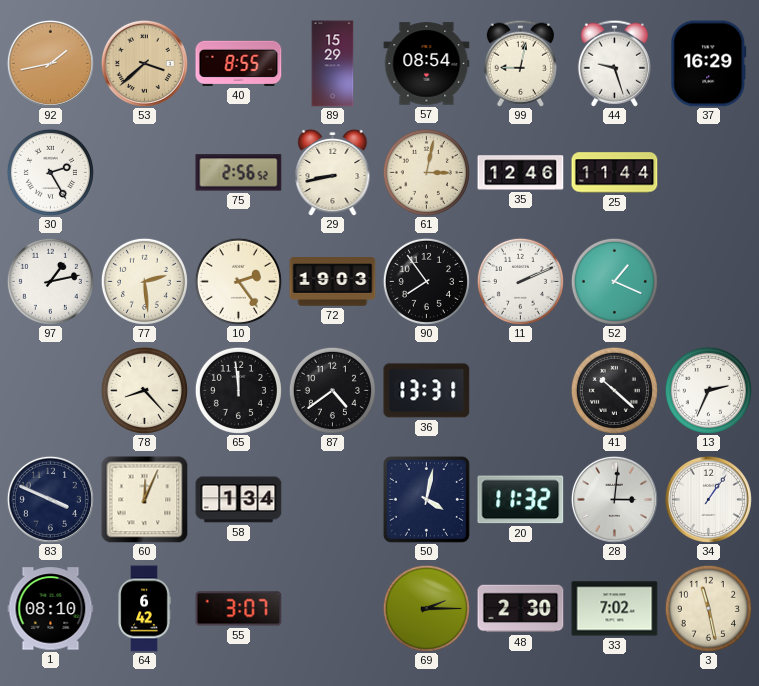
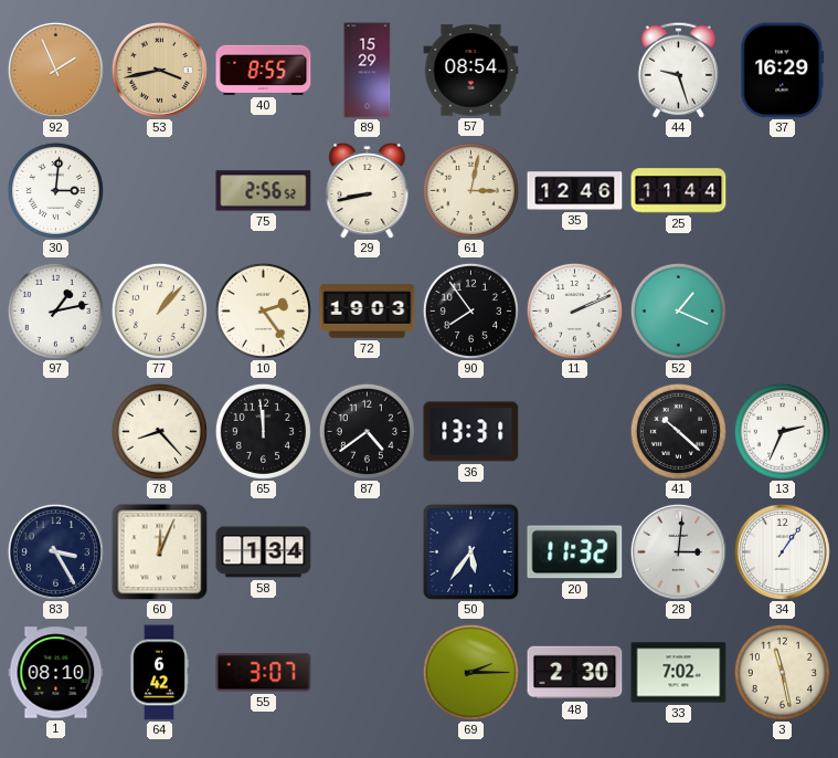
92: 1:43 -> 1:56
53: 3:38 -> 3:43
99: 9:02 -> none
30: 2:25 -> 3:01
77: 2:29 -> 1:07
83: 3:49 -> 3:25
50: 4:02 -> 5:36
